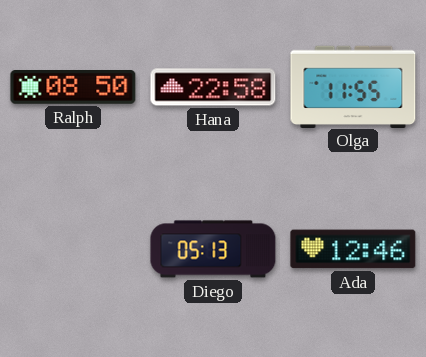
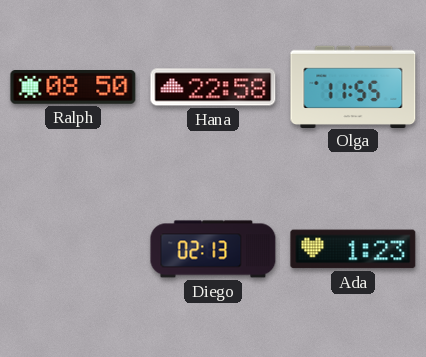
Diego: 05:13 -> 02:13
Ada: 12:46 -> 1:23
